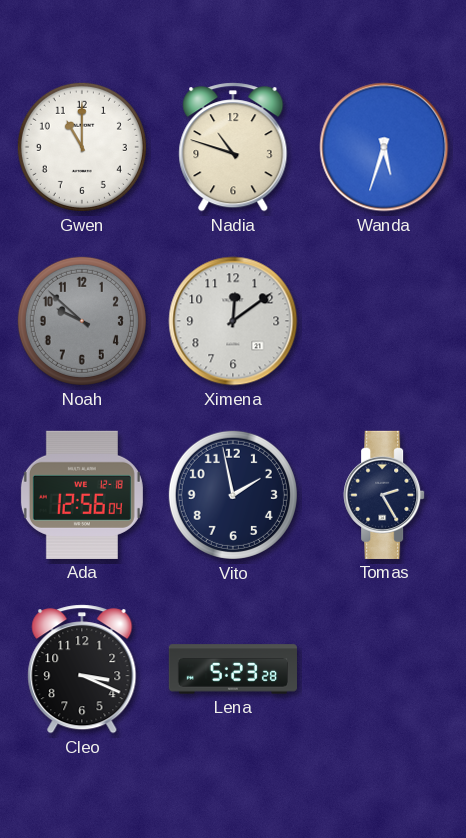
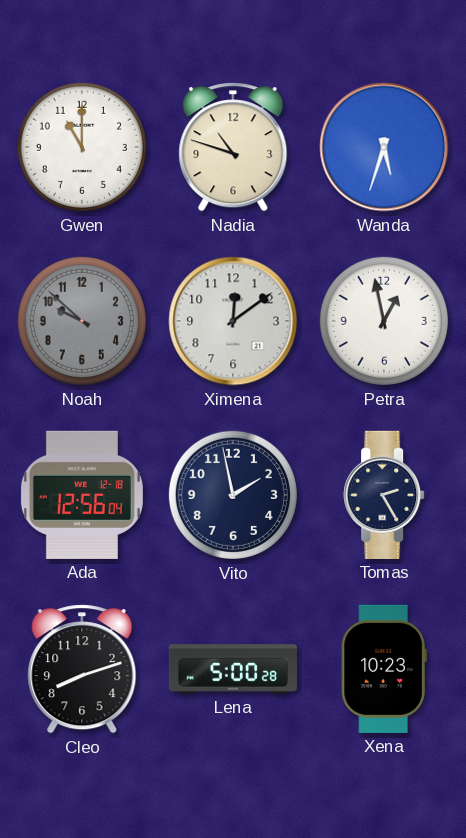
Petra: none -> 12:58
Cleo: 3:19 -> 8:12
Lena: 5:23 -> 5:00
Xena: none -> 10:23
